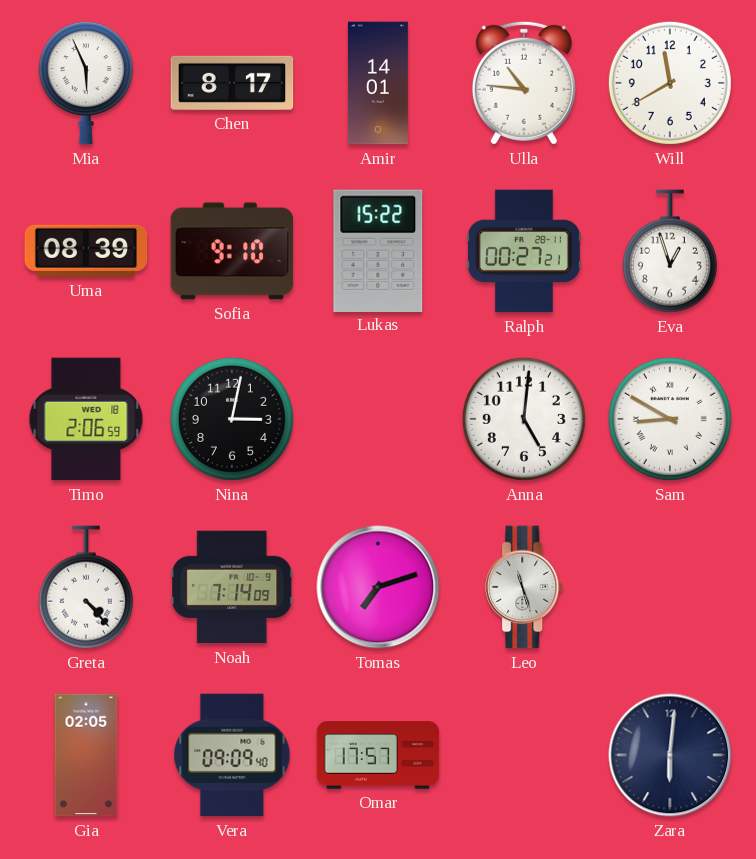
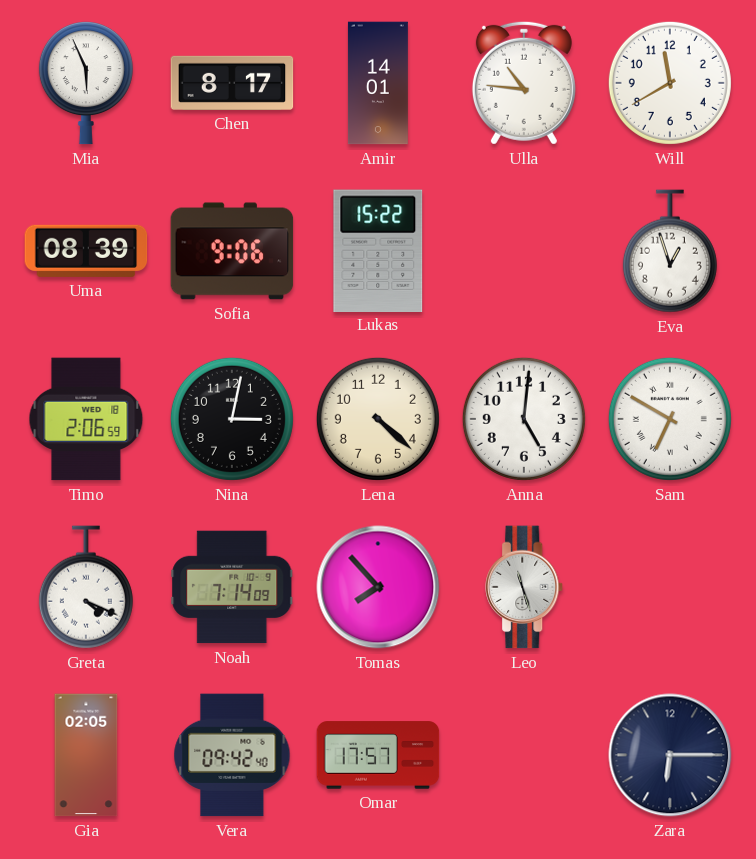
Sofia: 9:10 -> 9:06
Ralph: 00:27 -> none
Lena: none -> 4:22
Sam: 8:50 -> 6:50
Greta: 4:23 -> 4:19
Tomas: 7:12 -> 7:53
Vera: 09:09 -> 09:42
Zara: 6:01 -> 6:15
